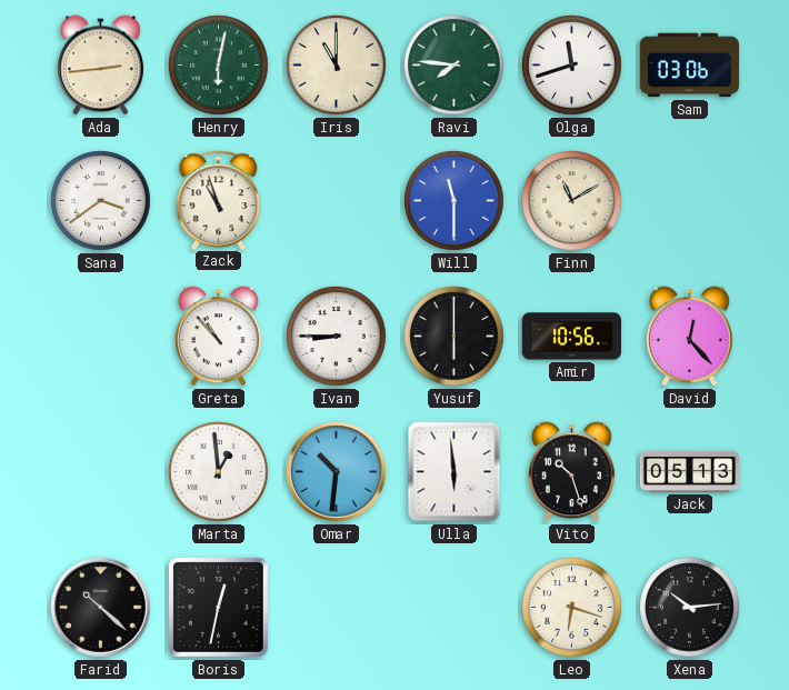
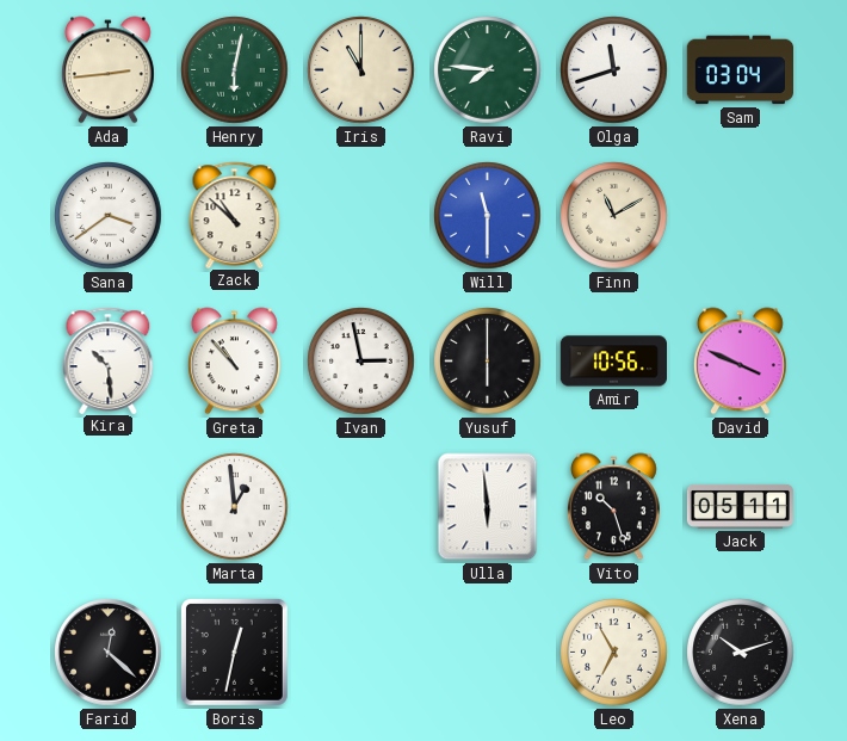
Sam: 03:06 -> 03:04
Zack: 10:57 -> 10:52
Kira: none -> 10:29
Ivan: 8:45 -> 2:58
David: 12:23 -> 3:49
Omar: 10:31 -> none
Jack: 05:13 -> 05:11
Farid: 10:22 -> 12:22
Leo: 6:18 -> 6:55
Xena: 10:14 -> 10:12
